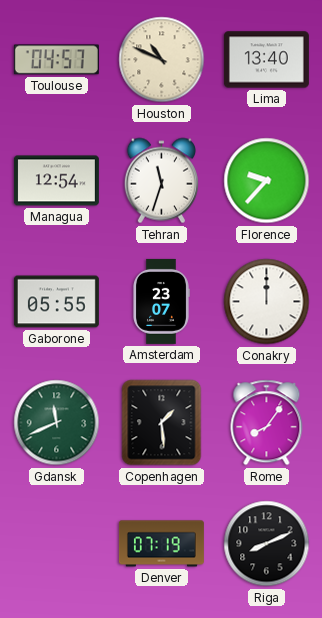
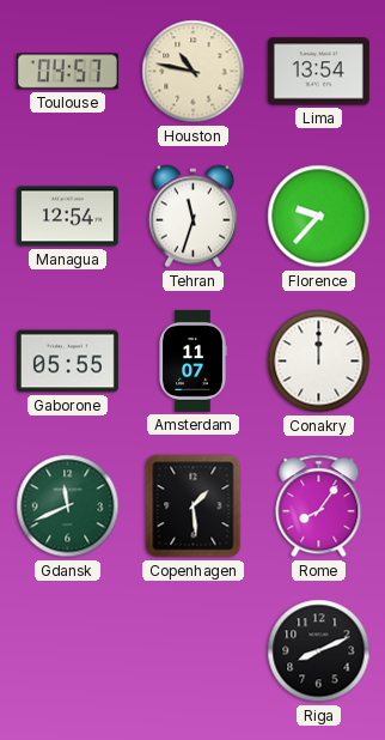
Houston: 10:49 -> 10:47
Lima: 13:40 -> 13:54
Amsterdam: 23:07 -> 11:07
Denver: 07:19 -> none
